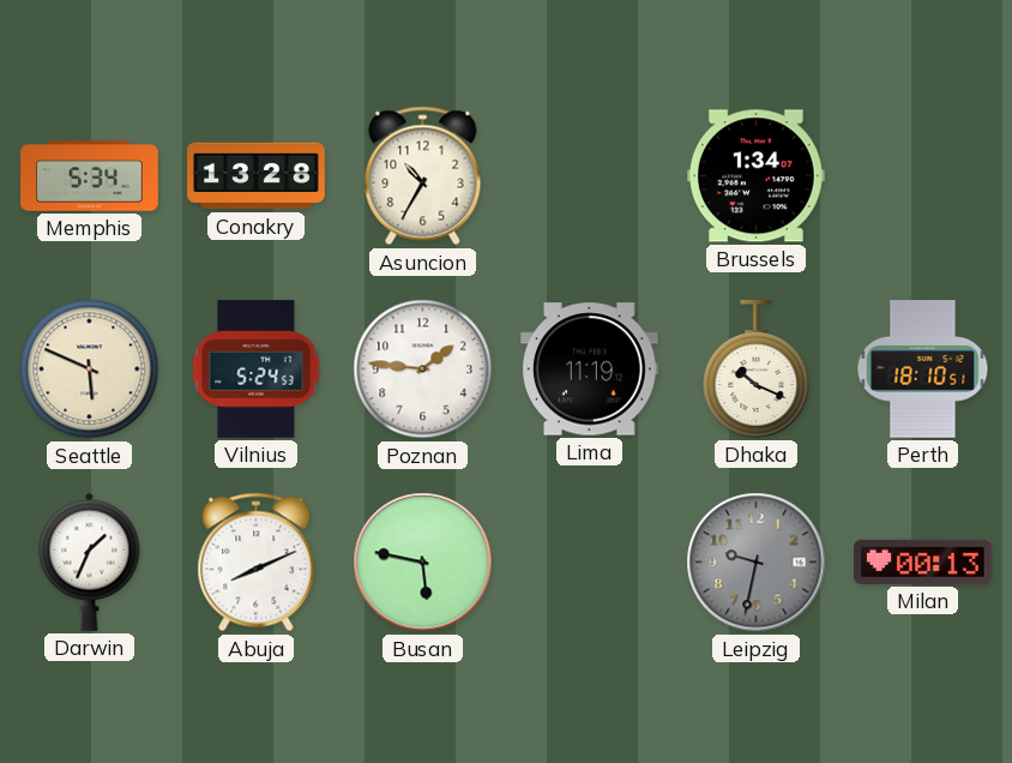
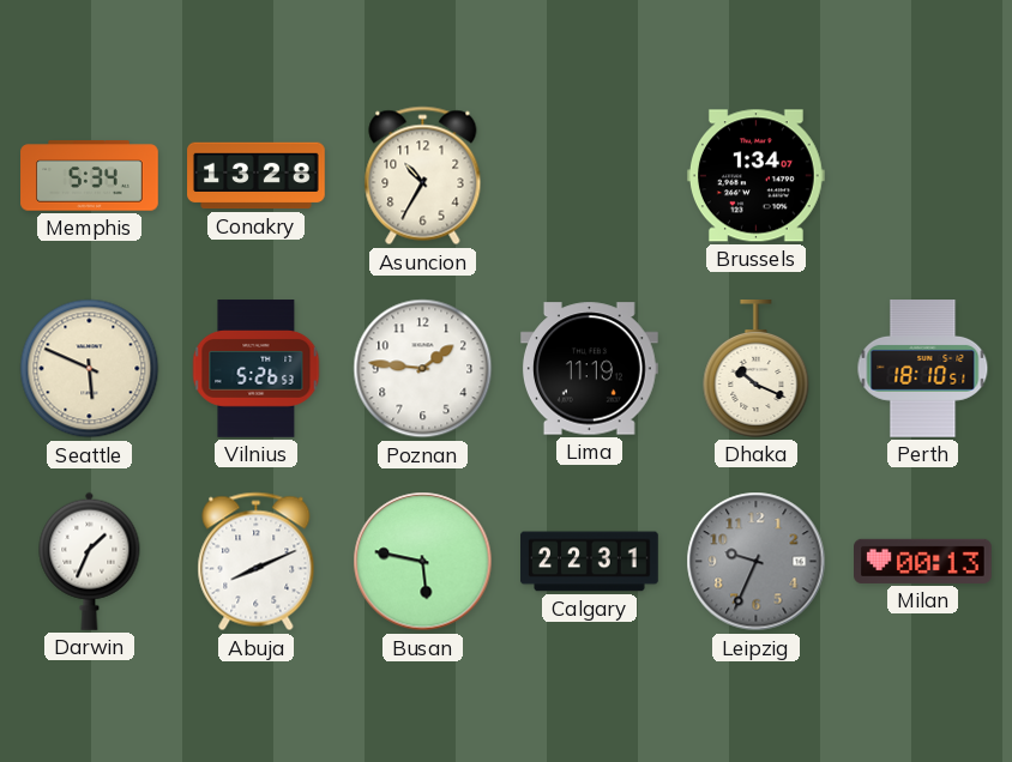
Vilnius: 5:24 -> 5:26
Calgary: none -> 22:31
Leipzig: 9:32 -> 9:34
